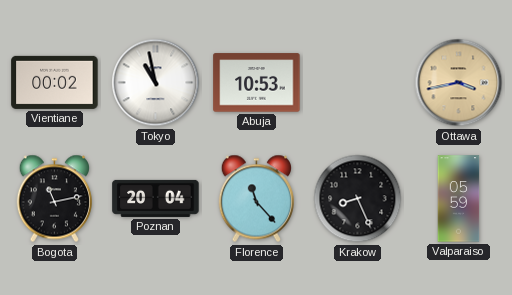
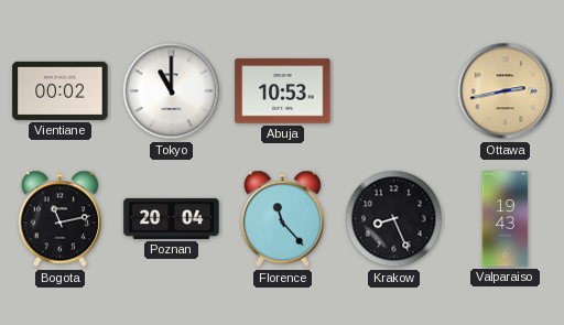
Tokyo: 10:58 -> 11:00
Ottawa: 3:43 -> 2:43
Valparaiso: 05:59 -> 19:43
